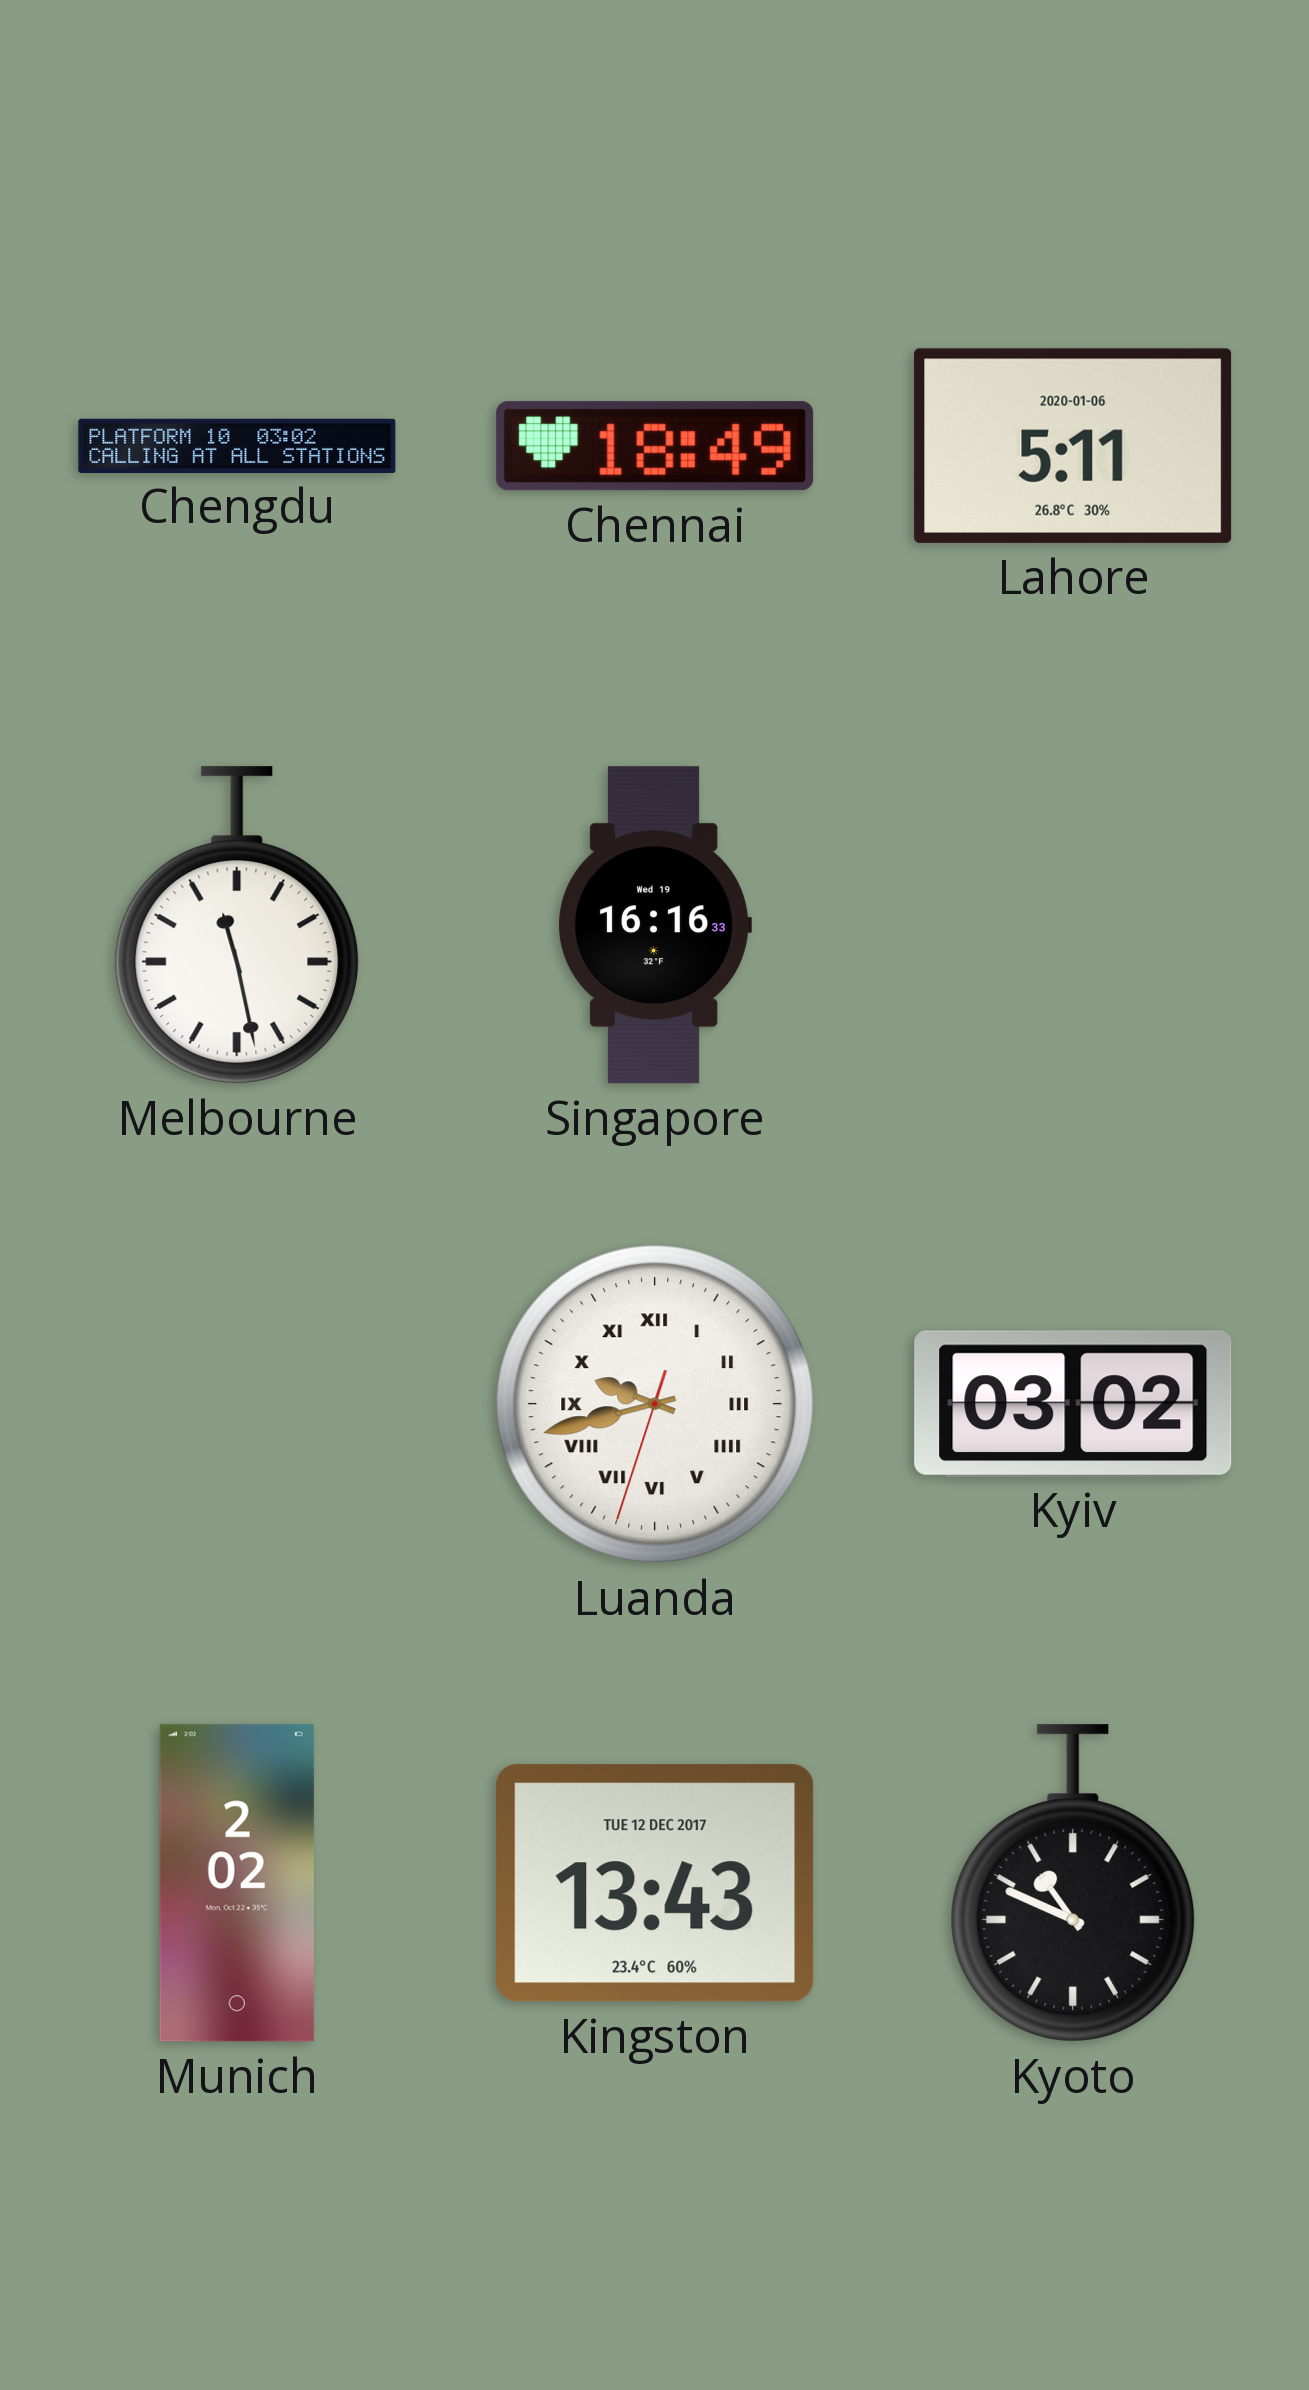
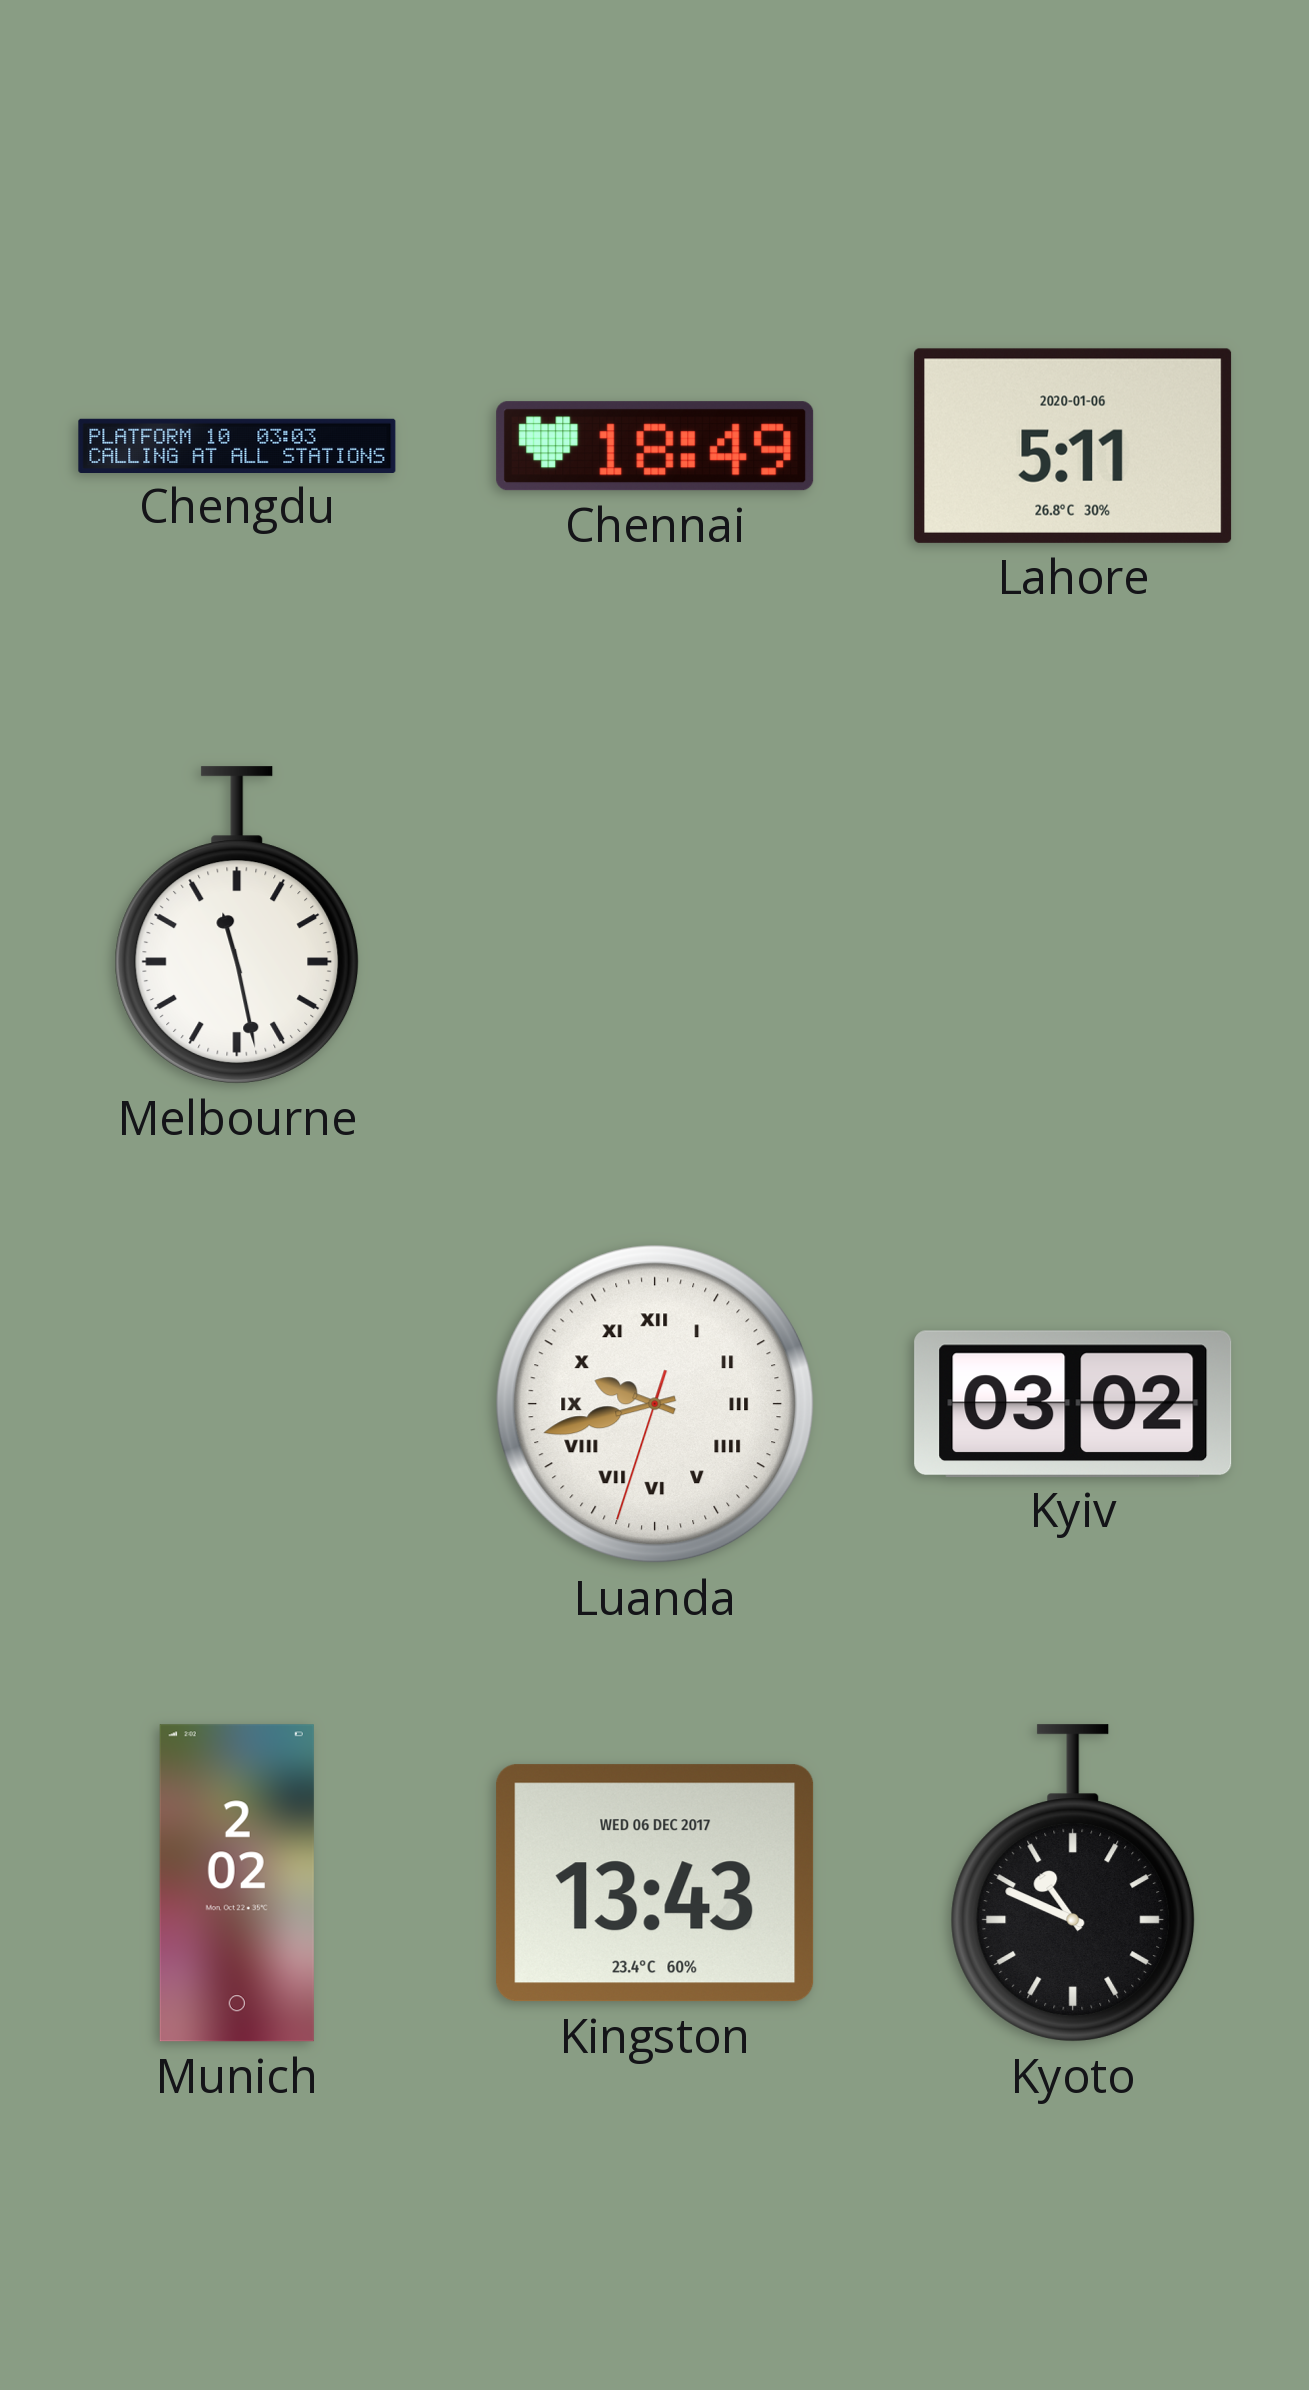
Chengdu: 03:02 -> 03:03
Singapore: 16:16 -> none
Kingston date: TUE 12 DEC 2017 -> WED 06 DEC 2017
